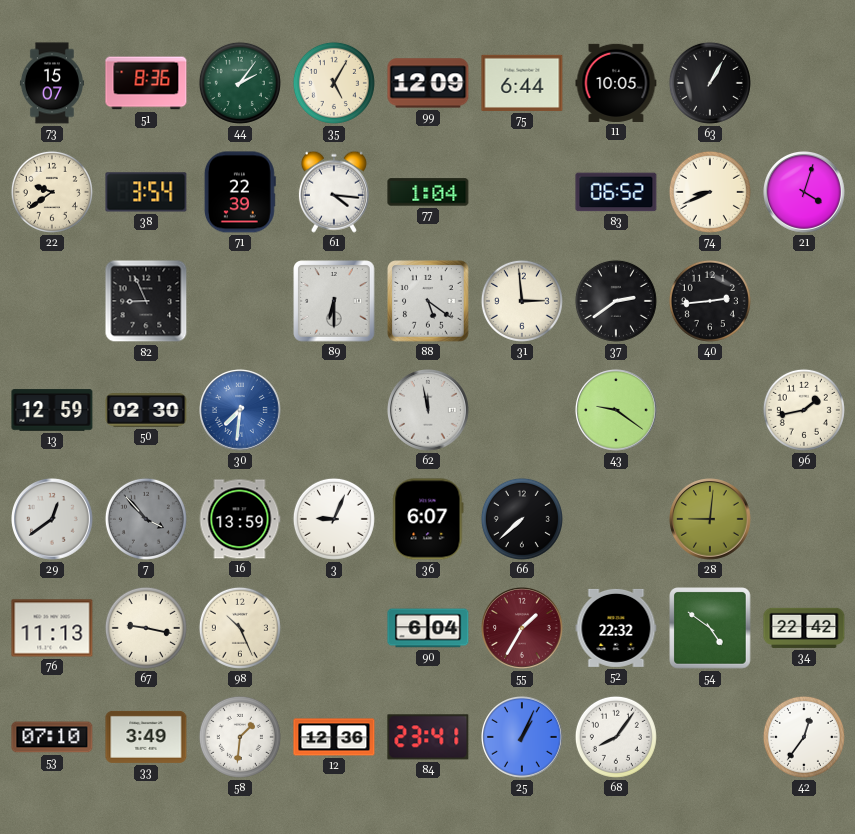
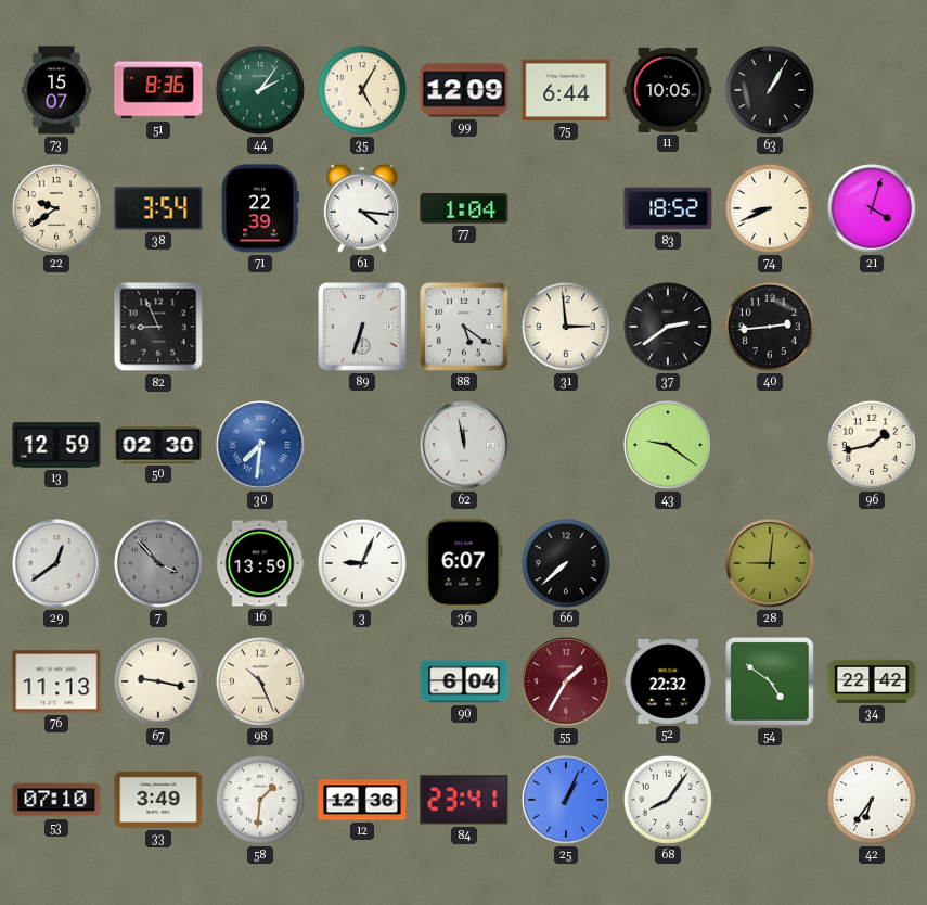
83: 06:52 -> 18:52
89: 6:30 -> 6:33
42: 12:36 -> 6:36
